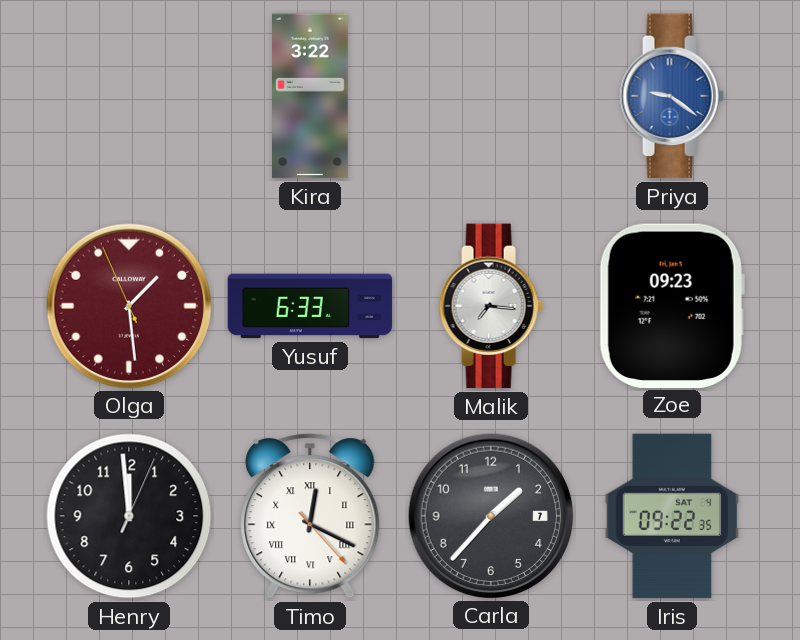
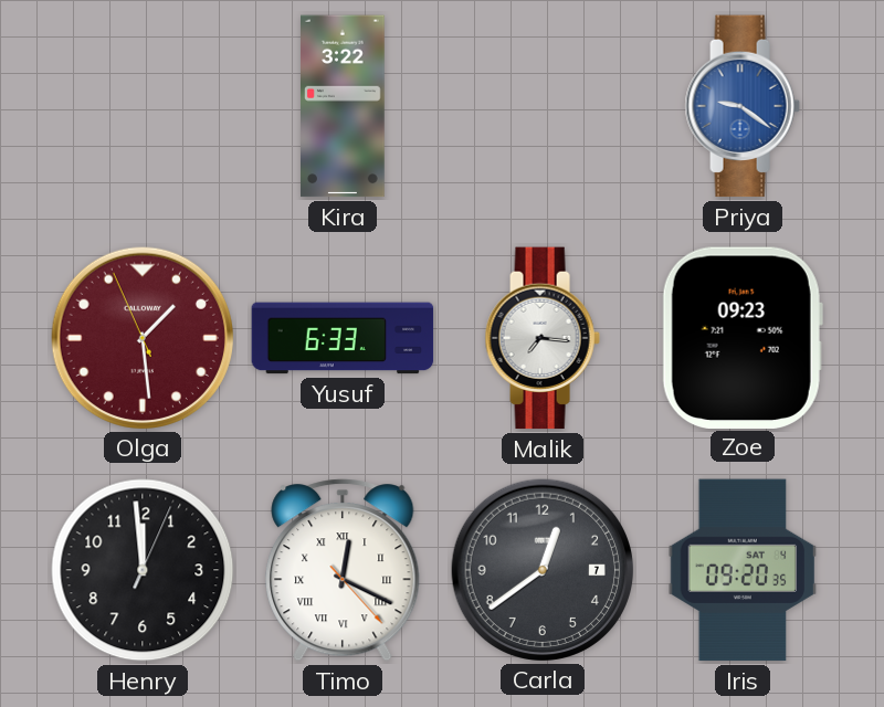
Carla: 1:37 -> 12:39
Iris: 09:22 -> 09:20
